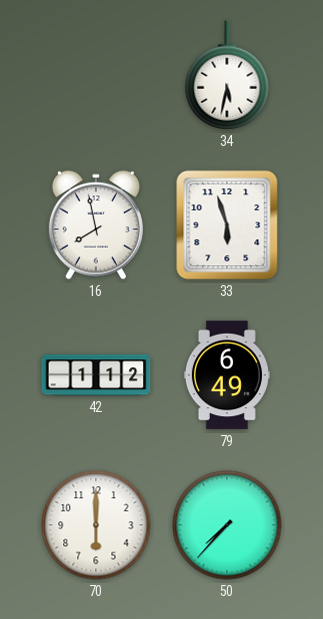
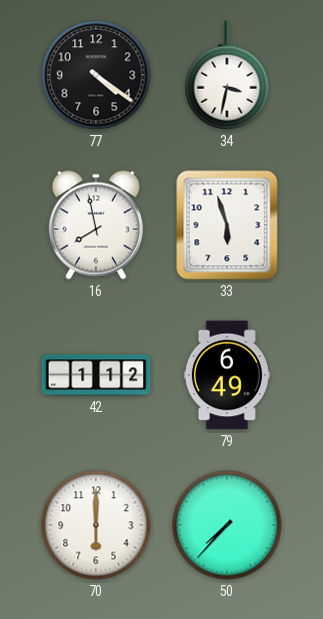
77: none -> 4:21
34: 5:32 -> 3:32
